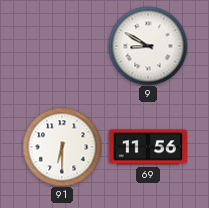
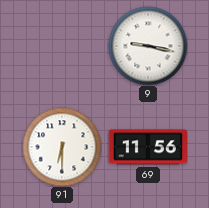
9: 8:50 -> 9:17
